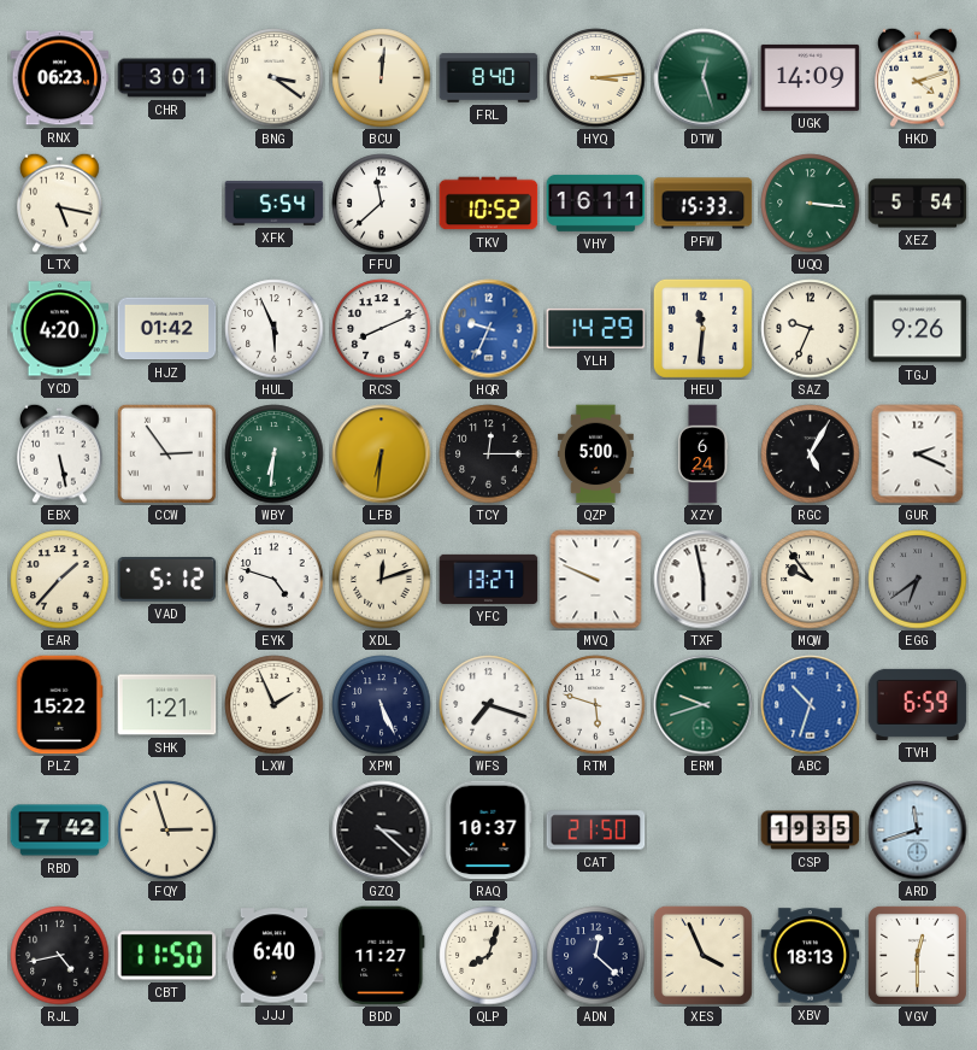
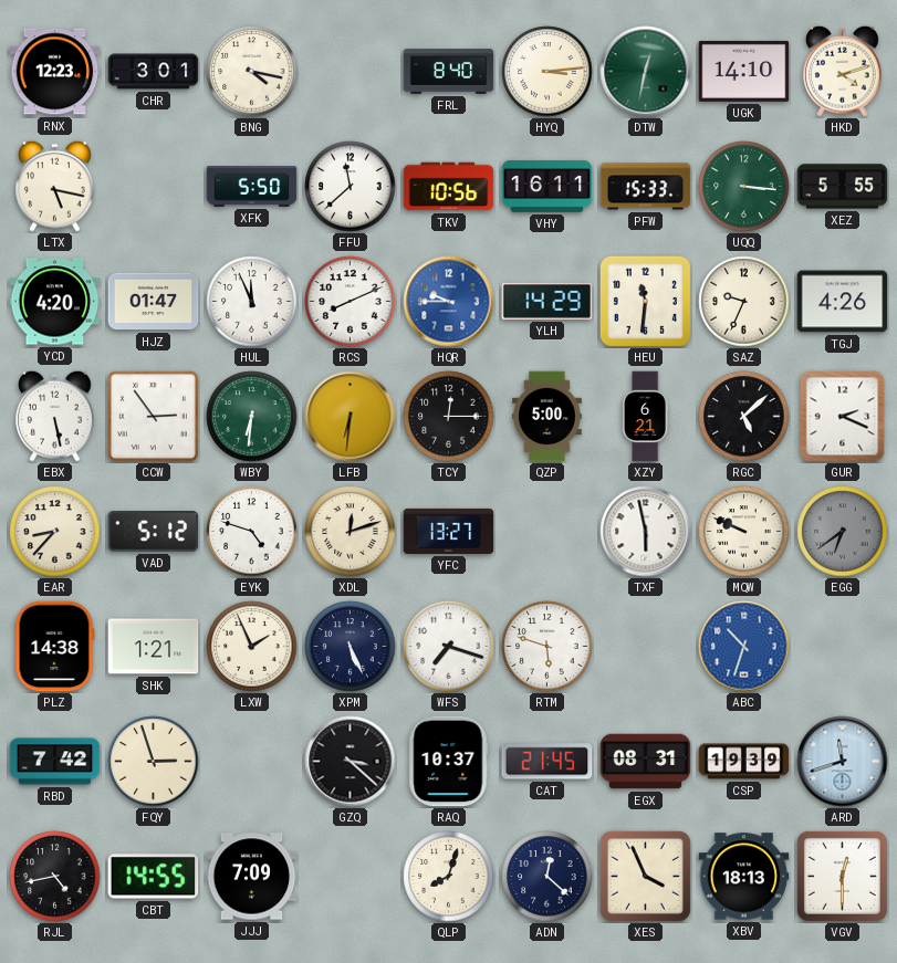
RNX: 06:23 -> 12:23
BNG: 3:21 -> 4:17
BCU: 12:01 -> none
DTW: 12:27 -> 12:32
UGK: 14:09 -> 14:10
XFK: 5:54 -> 5:50
TKV: 10:52 -> 10:56
XEZ: 5:54 -> 5:55
HJZ: 01:42 -> 01:47
HUL: 5:56 -> 11:56
HQR: 9:34 -> 9:45
TGJ: 9:26 -> 4:26
XZY: 6:24 -> 6:21
RGC: 5:05 -> 5:08
EAR: 1:37 -> 8:37
MVQ: 9:49 -> none
MQW: 9:54 -> 9:49
PLZ: 15:22 -> 14:38
ERM: 9:42 -> none
TVH: 6:59 -> none
CAT: 21:50 -> 21:45
EGX: none -> 08:31
CSP: 19:35 -> 19:39
CBT: 11:50 -> 14:55
JJJ: 6:40 -> 7:09
BDD: 11:27 -> none
